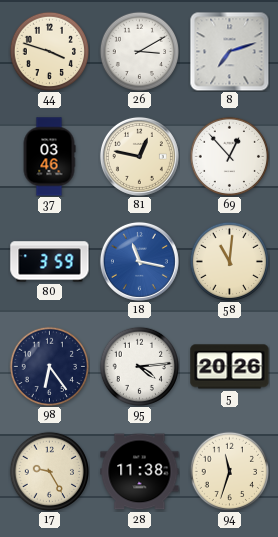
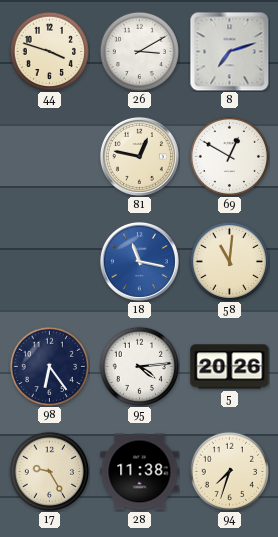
37: 03:46 -> none
69: 12:53 -> 12:50
80: 3:59 -> none
94: 11:33 -> 7:33
